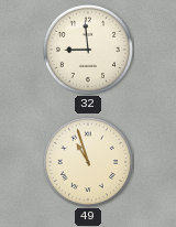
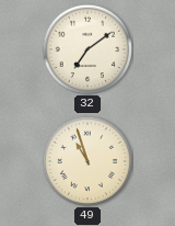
32: 8:59 -> 7:09
